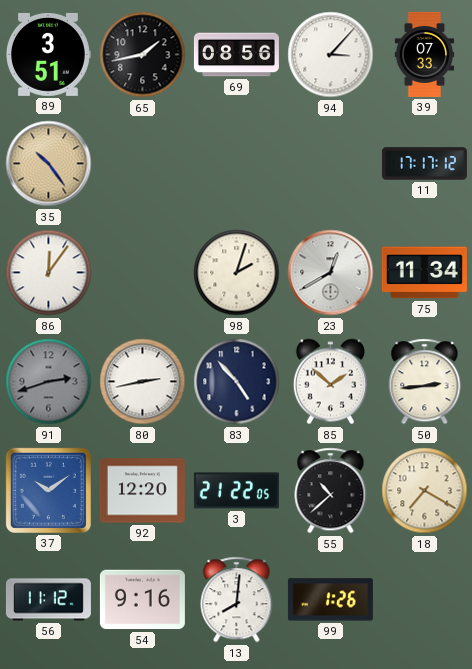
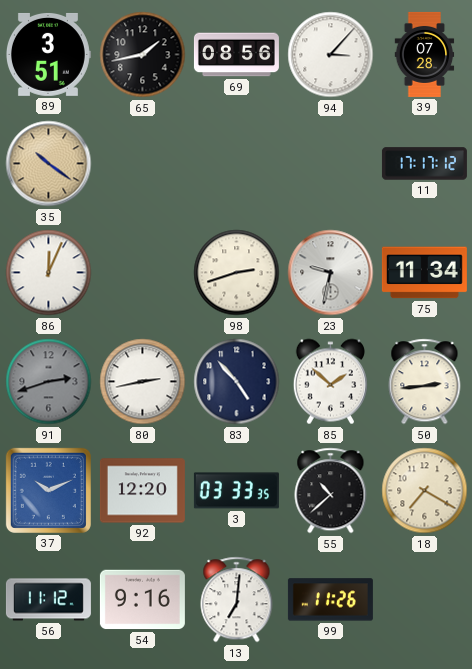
39: 07:33 -> 07:28
35: 10:24 -> 10:21
86: 12:06 -> 12:04
98: 2:03 -> 2:42
23: 12:40 -> 9:32
37: 10:09 -> 10:11
3: 21:22 -> 03:33
13: 8:01 -> 7:01
99: 1:26 -> 11:26
